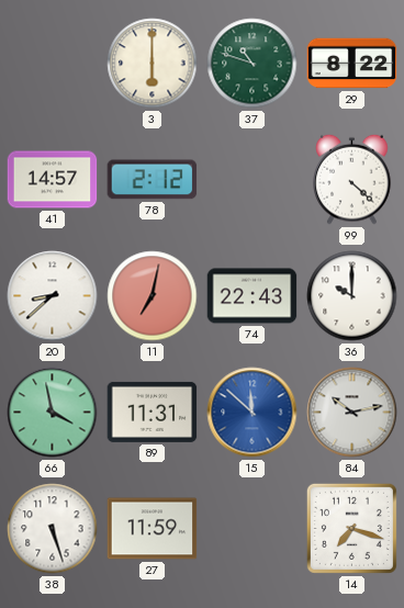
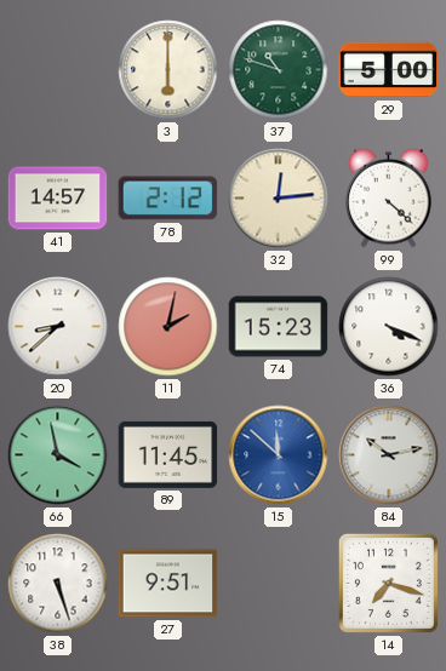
29: 8:22 -> 5:00
32: none -> 12:14
11: 7:02 -> 2:02
74: 22:43 -> 15:23
36: 10:00 -> 4:19
89: 11:31 -> 11:45
27: 11:59 -> 9:51
